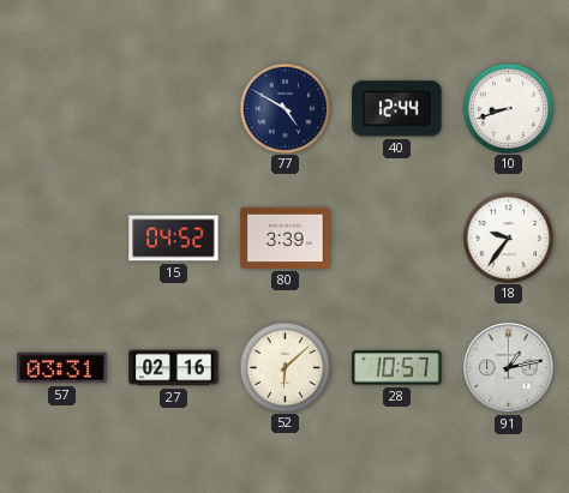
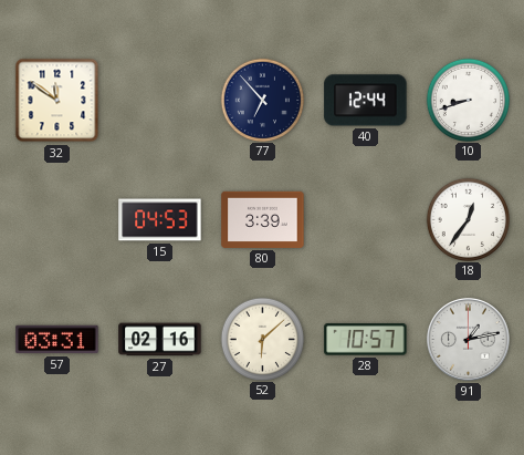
32: none -> 11:51
77: 4:50 -> 6:53
15: 04:52 -> 04:53
18: 9:36 -> 12:36
